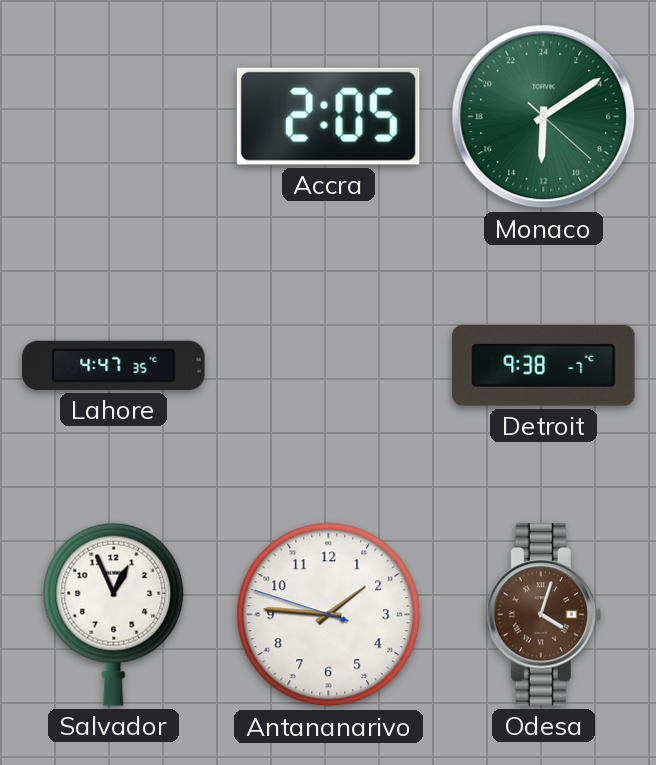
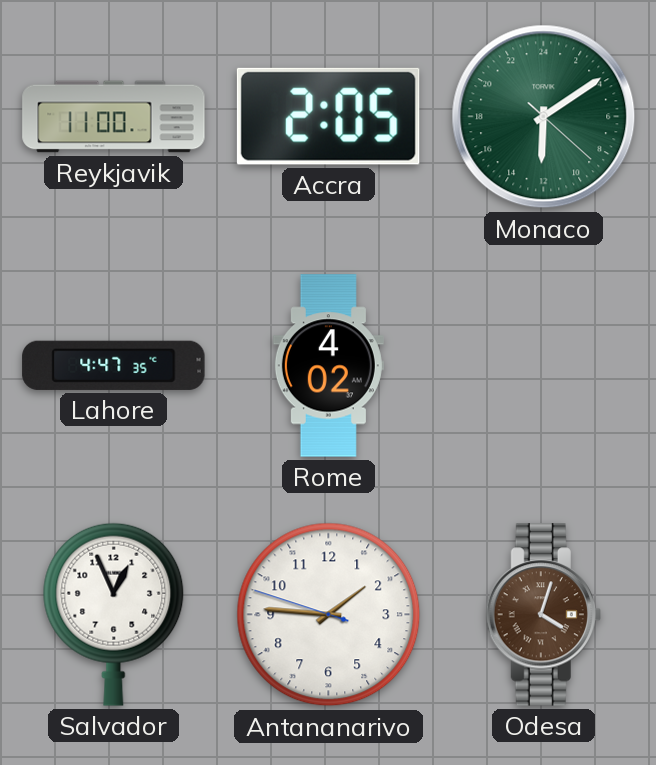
Reykjavik: none -> 11:00
Rome: none -> 4:02
Detroit: 9:38 -> none
